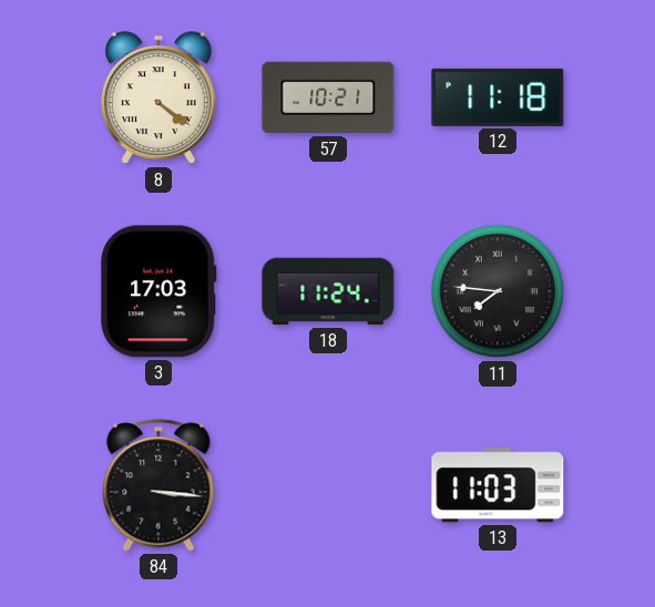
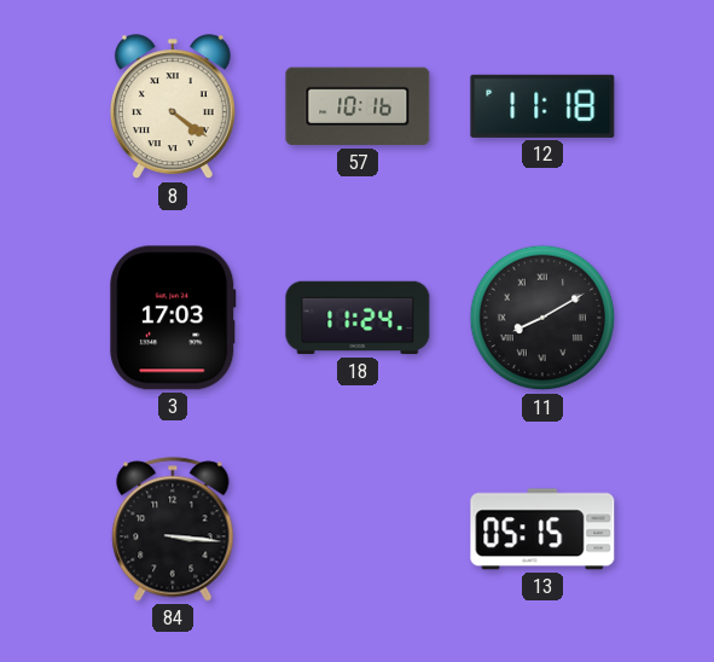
57: 10:21 -> 10:16
11: 7:46 -> 8:10
13: 11:03 -> 05:15
